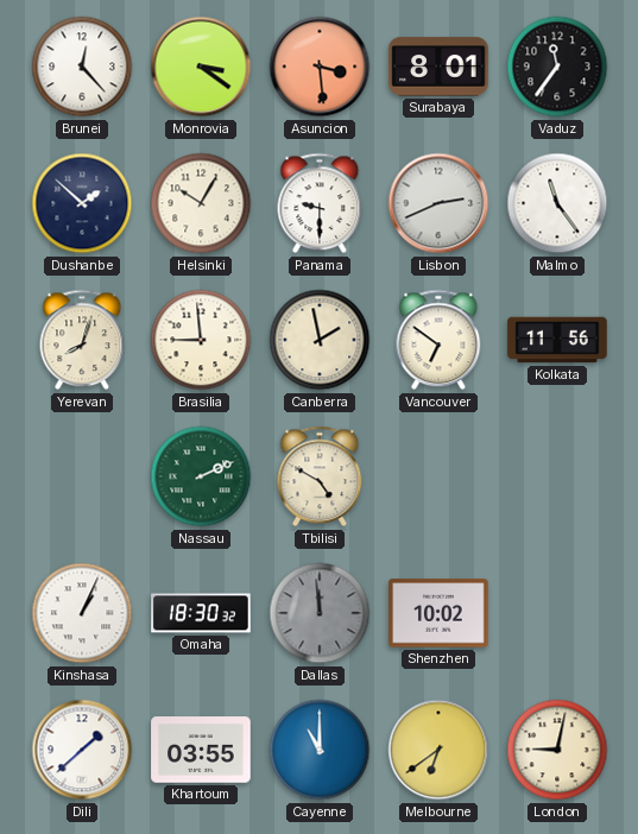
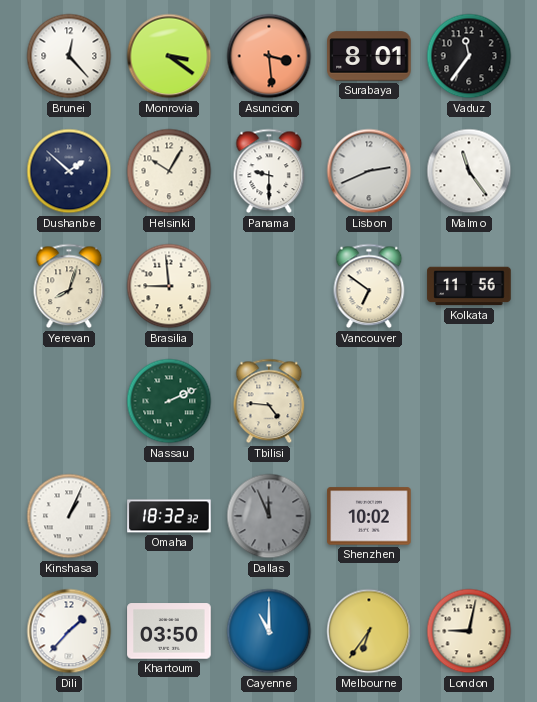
Canberra: 1:58 -> none
Tbilisi: 4:50 -> 4:46
Omaha: 18:30 -> 18:32
Dallas: 11:59 -> 11:56
Dili: 1:38 -> 1:37
Khartoum: 03:55 -> 03:50
Melbourne: 6:39 -> 6:36
